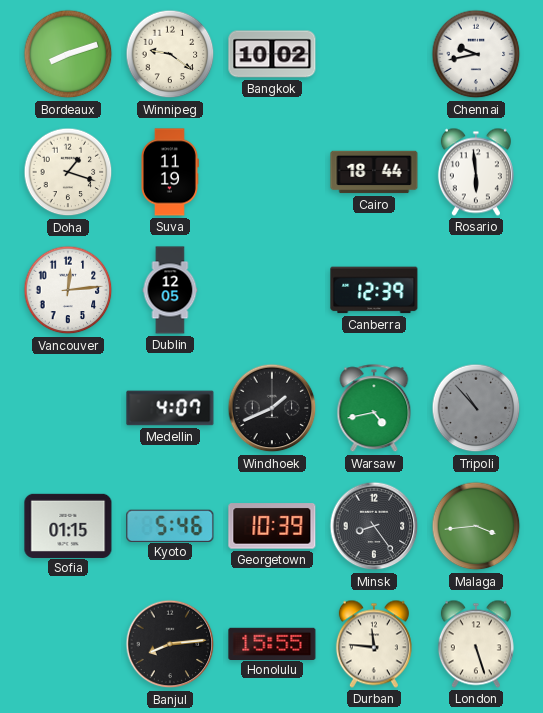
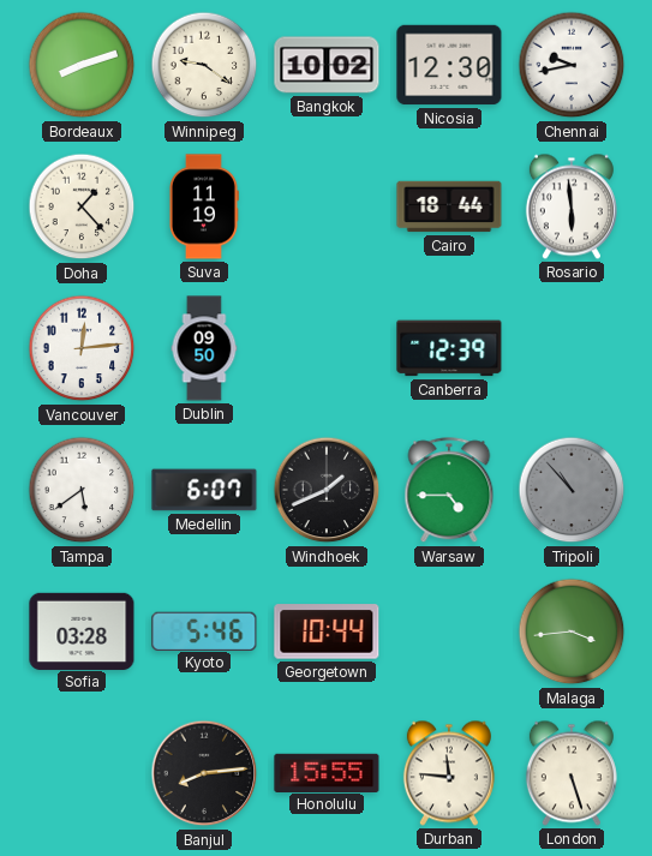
Nicosia: none -> 12:30
Doha: 1:18 -> 1:23
Dublin: 12:05 -> 09:50
Tampa: none -> 5:39
Medellin: 4:07 -> 6:07
Warsaw: 4:43 -> 4:45
Sofia: 01:15 -> 03:28
Georgetown: 10:39 -> 10:44
Minsk: 8:24 -> none
